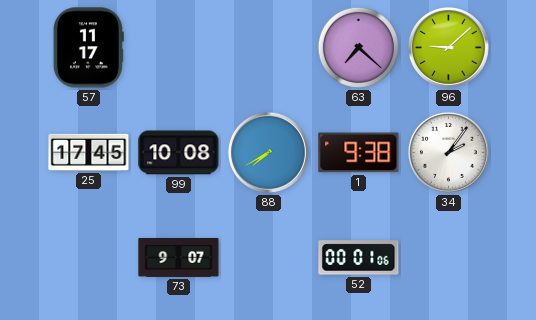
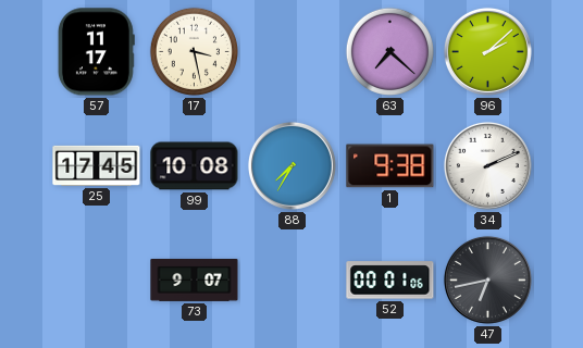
17: none -> 3:28
96: 9:08 -> 2:08
88: 7:40 -> 7:35
34: 2:06 -> 2:11
47: none -> 6:43
